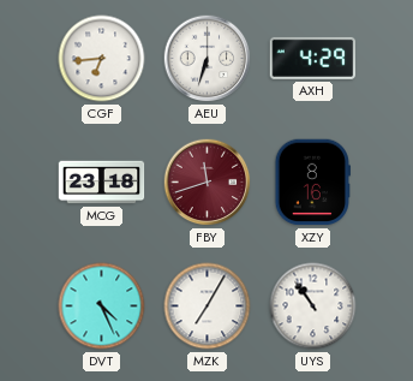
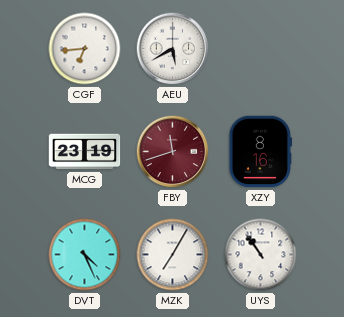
AEU: 6:33 -> 5:40
AXH: 4:29 -> none
MCG: 23:18 -> 23:19
